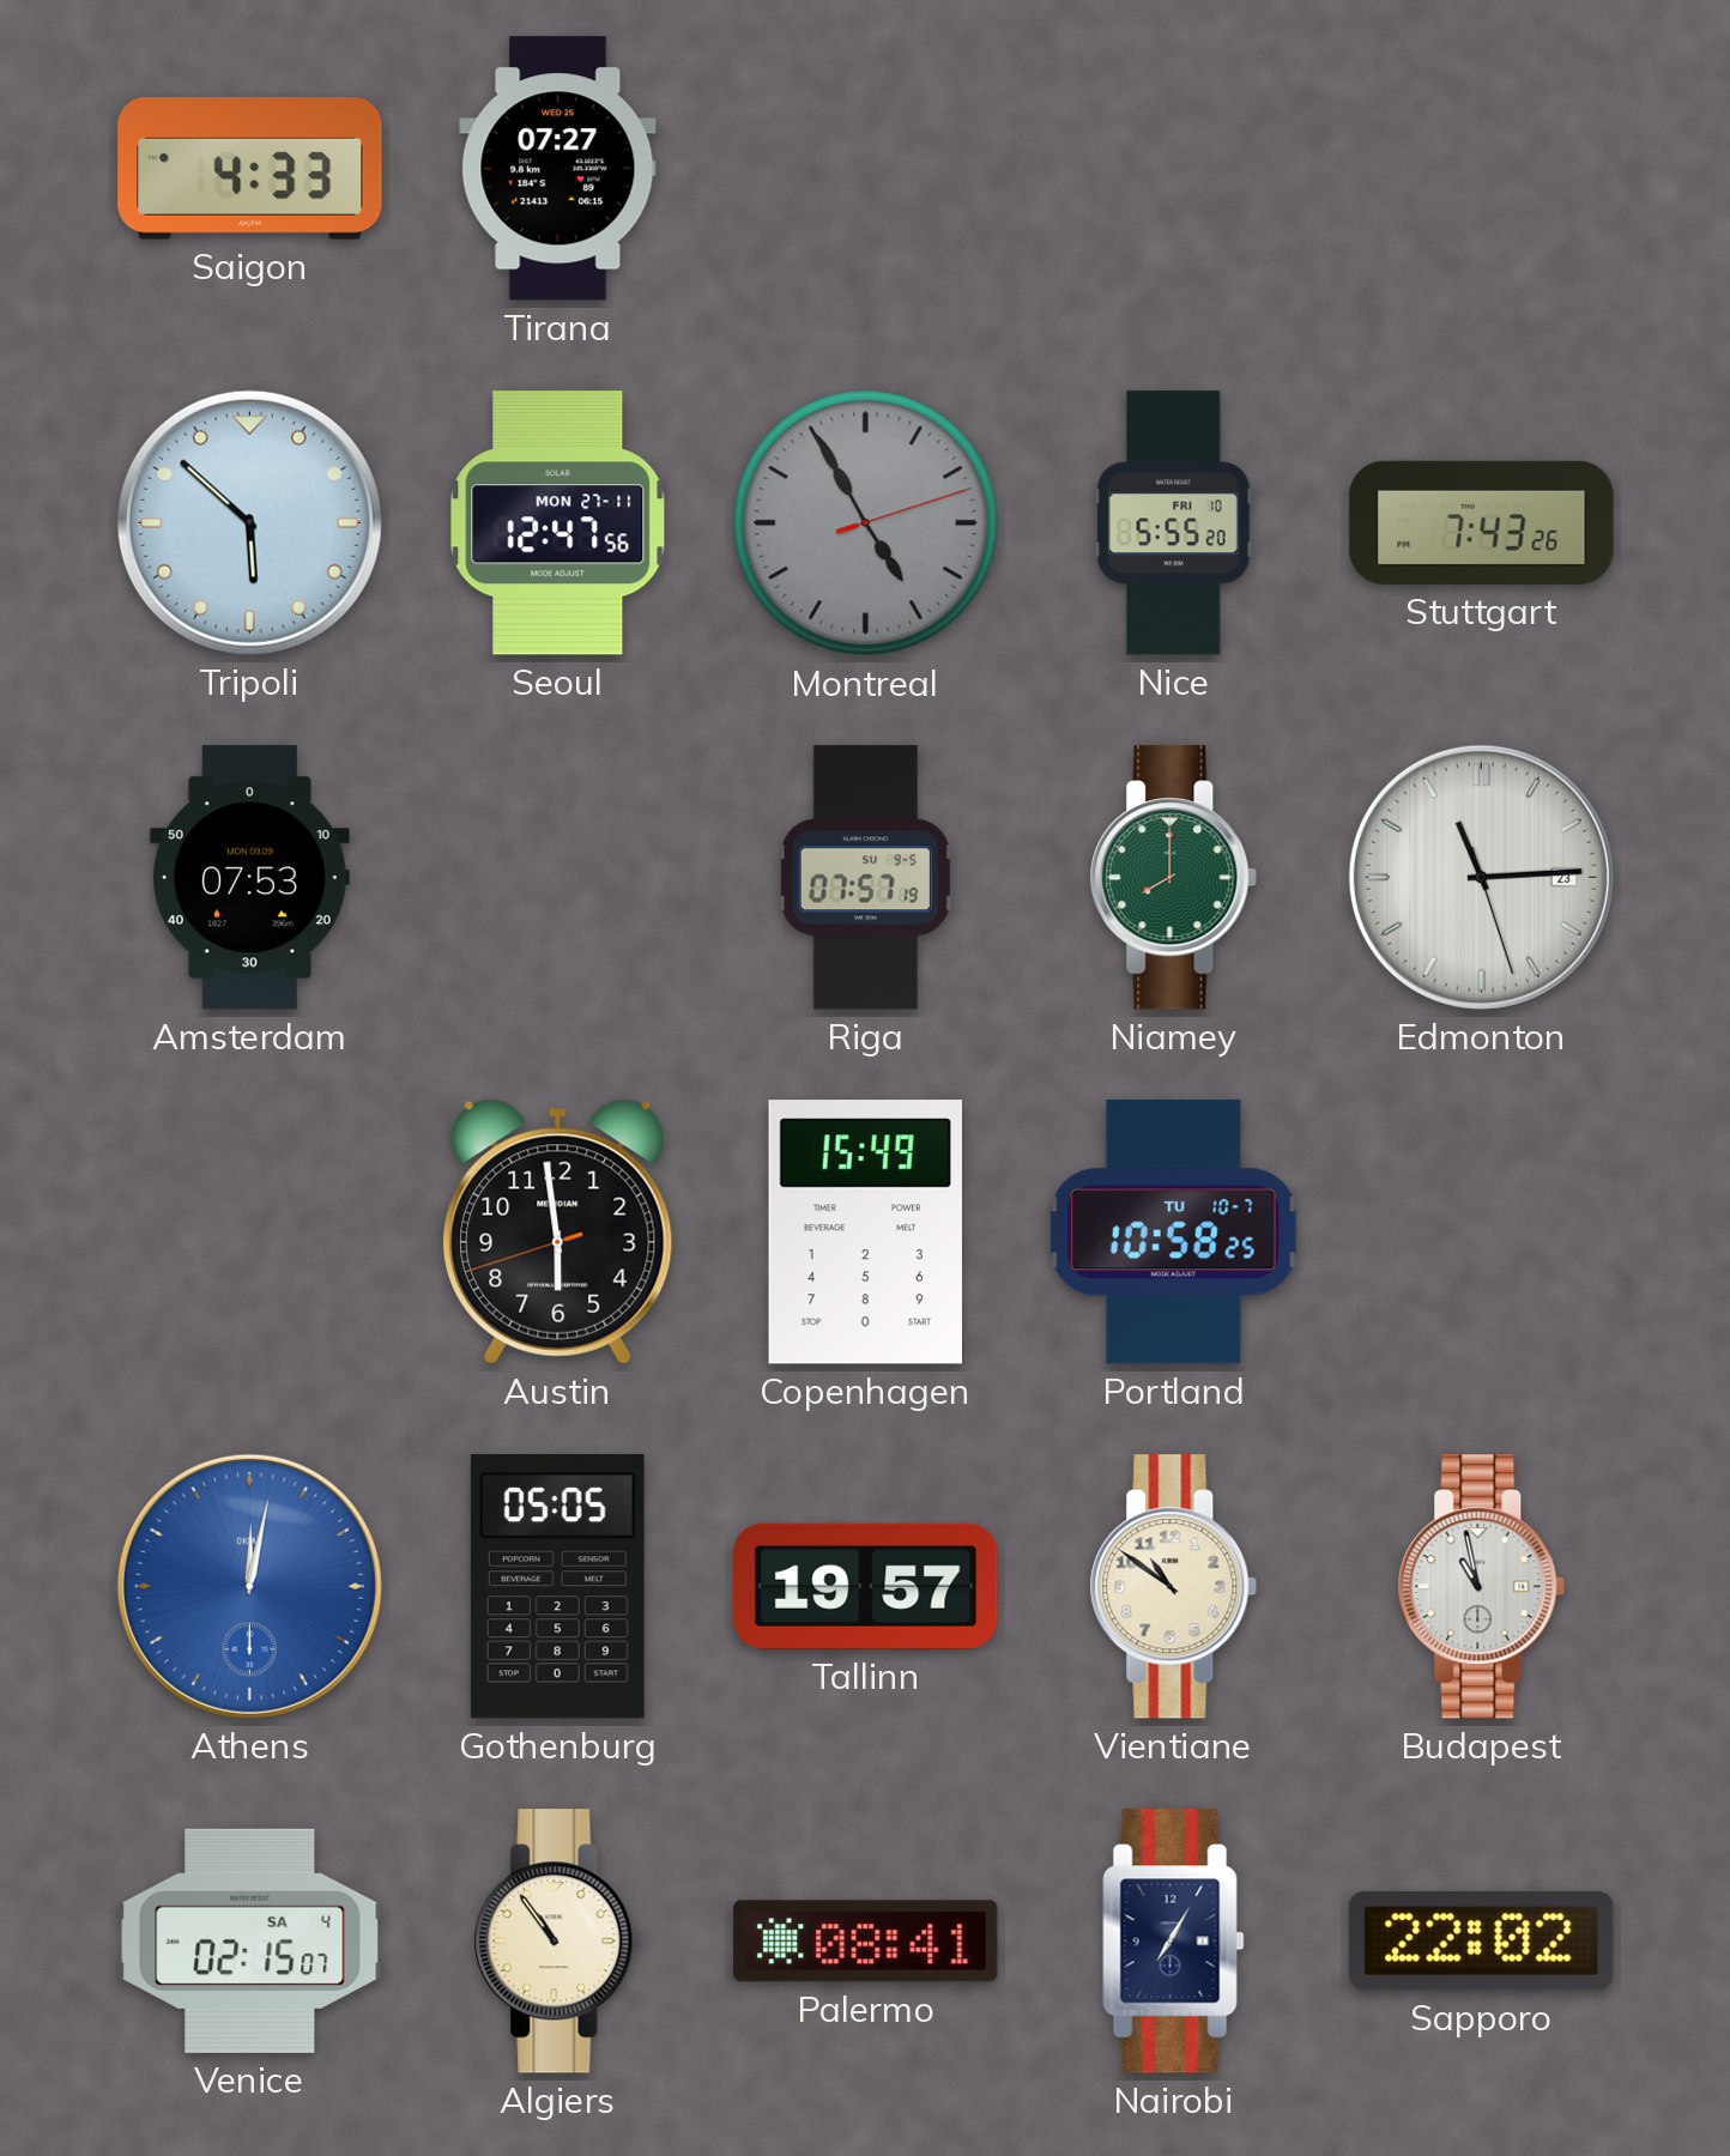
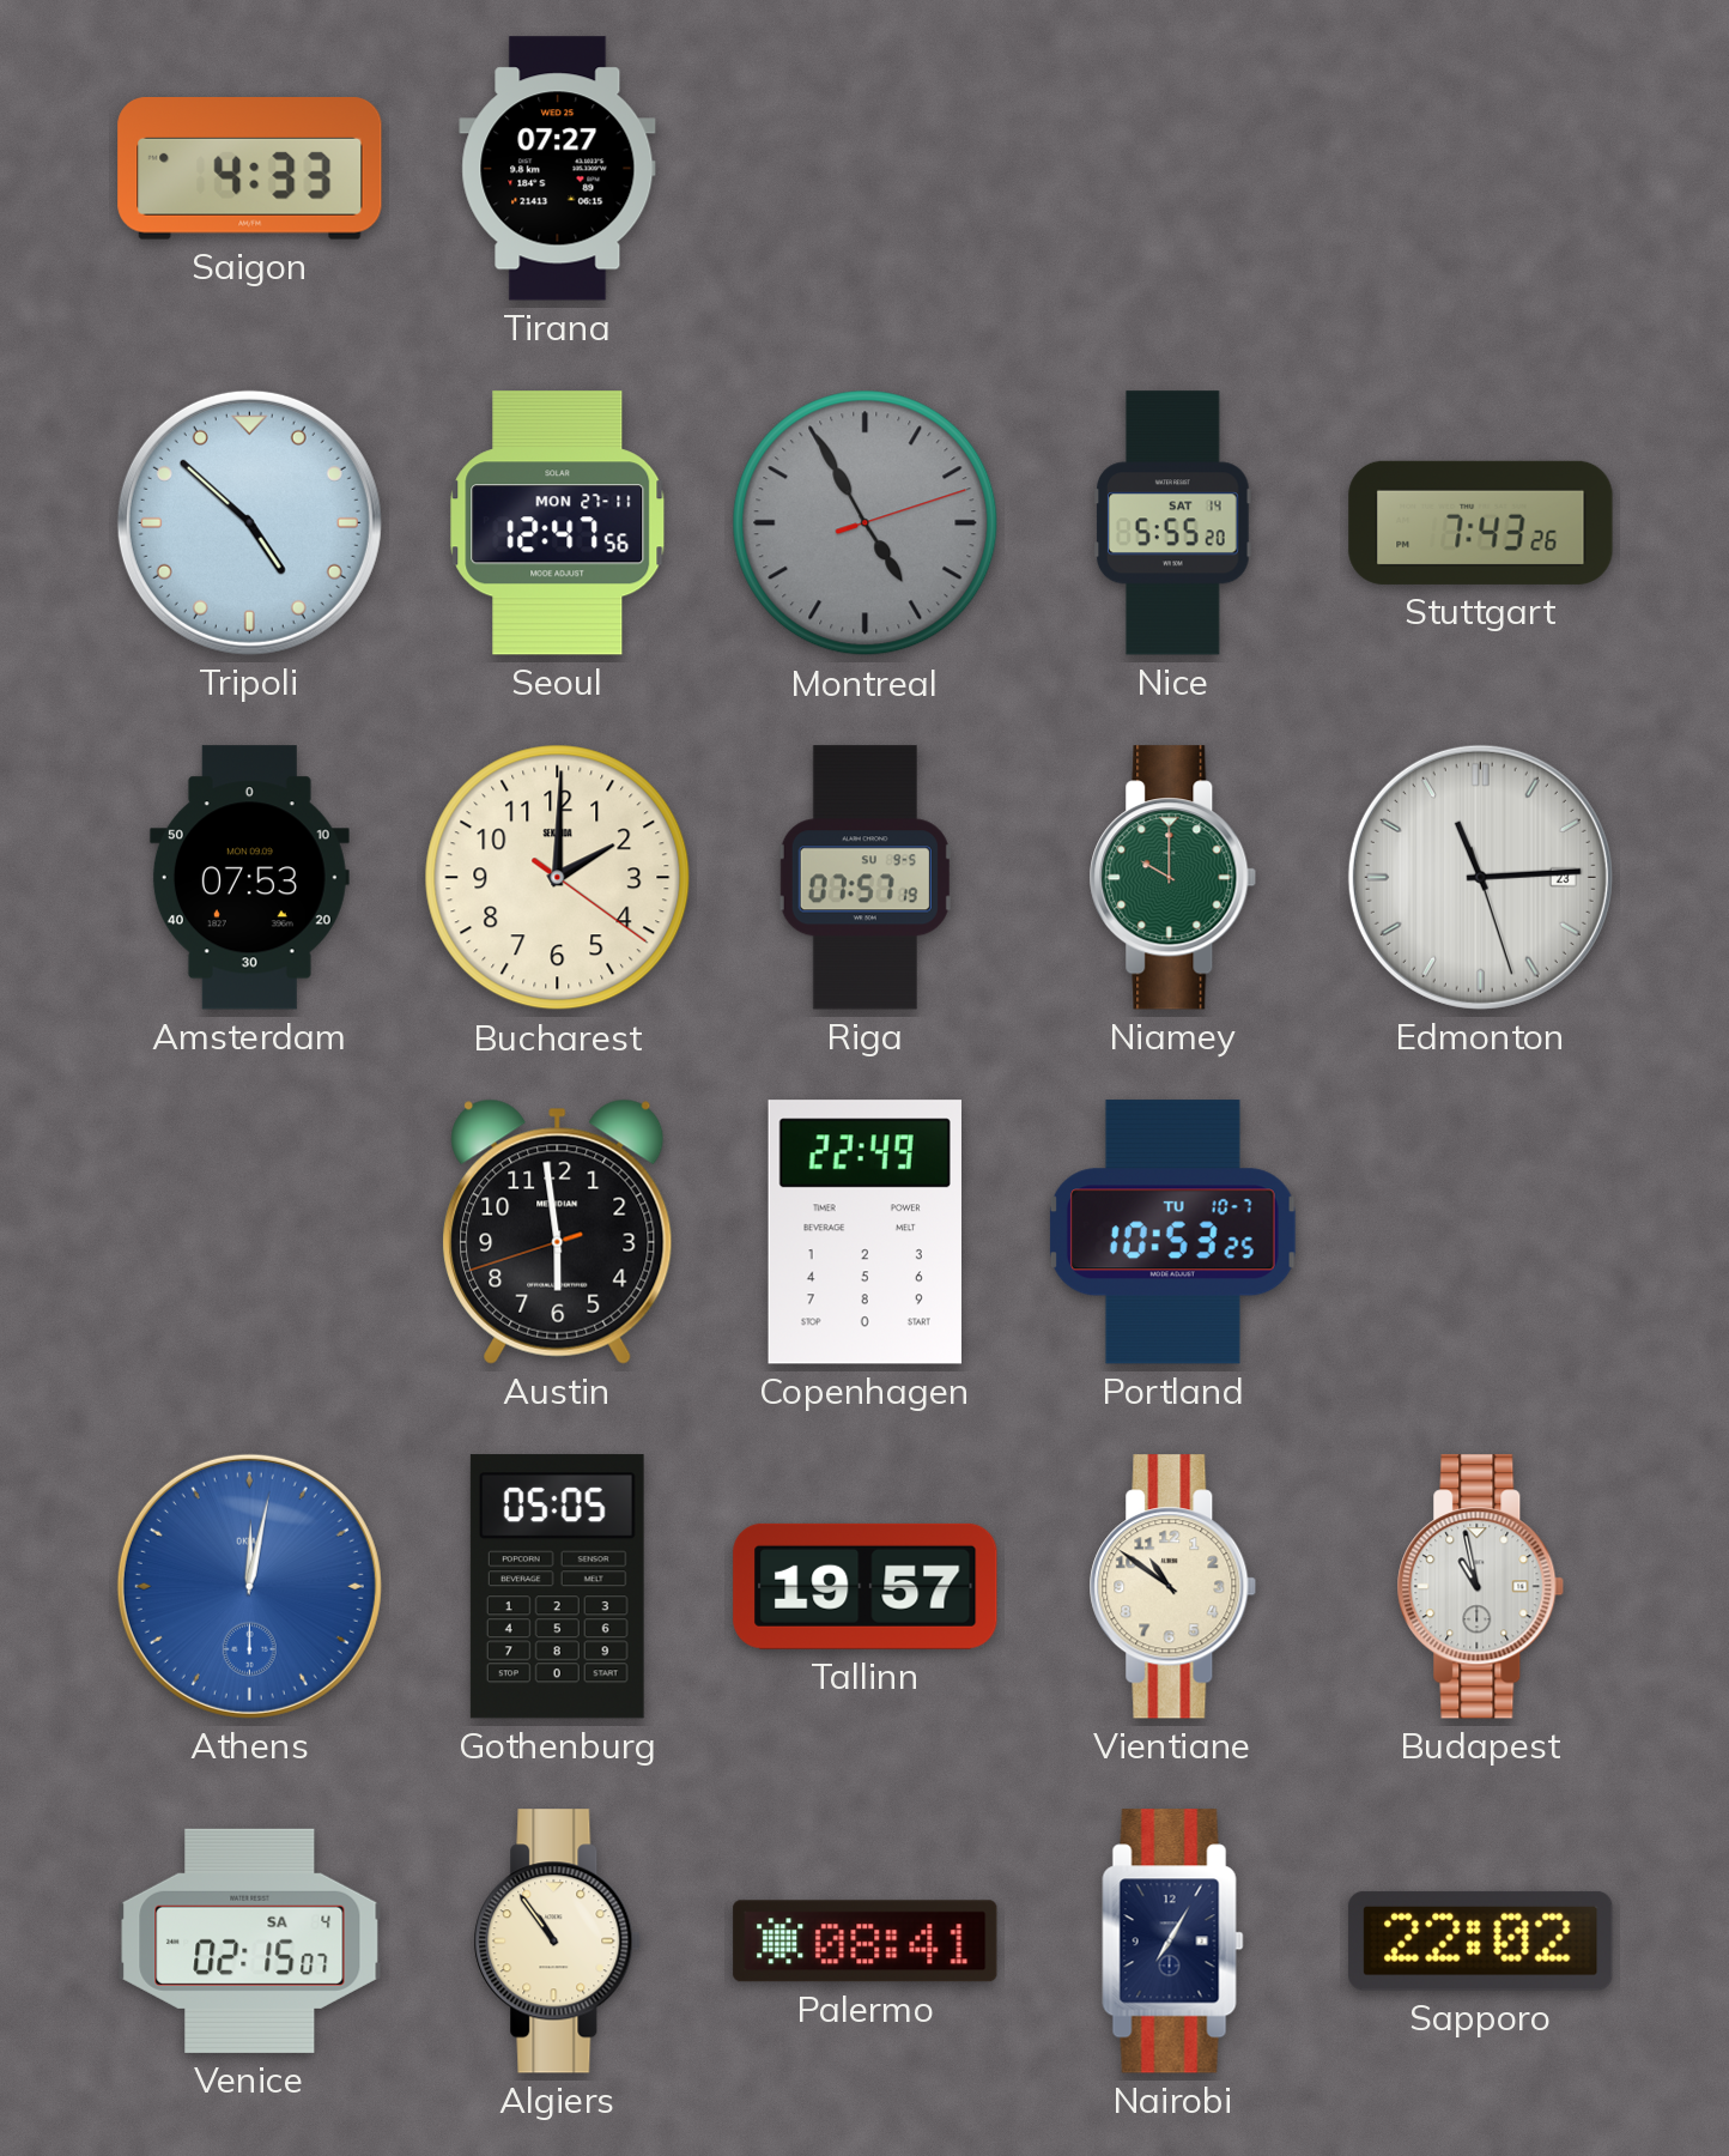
Tripoli: 5:52 -> 4:52
Nice date: FRI 10 -> SAT 14
Bucharest: none -> 2:00
Niamey: 8:00 -> 10:00
Copenhagen: 15:49 -> 22:49
Portland: 10:58 -> 10:53
